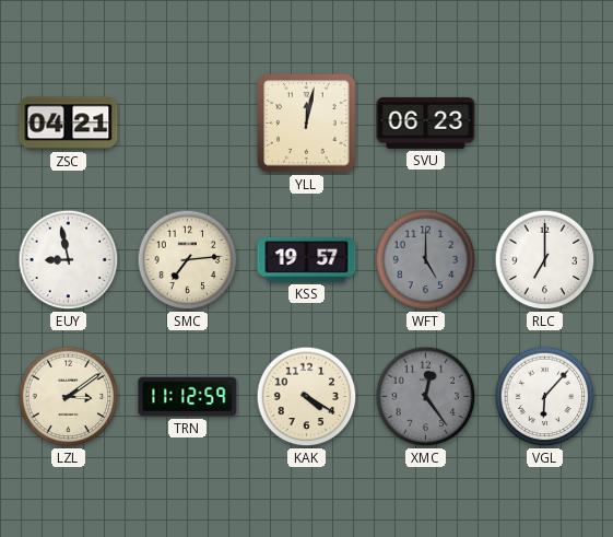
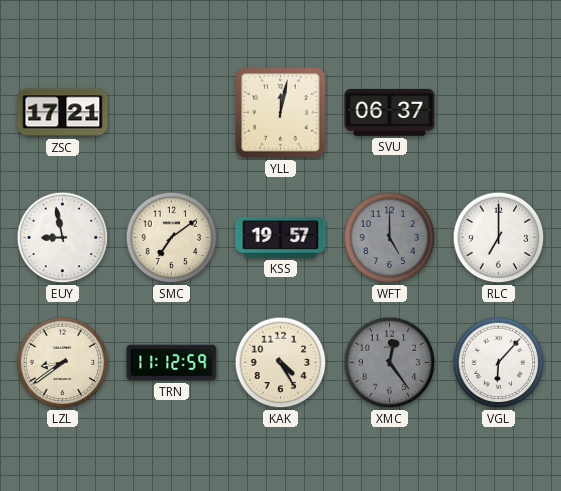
ZSC: 04:21 -> 17:21
SVU: 06:23 -> 06:37
SMC: 7:14 -> 7:09
LZL: 3:09 -> 8:39
KAK: 4:20 -> 4:25
